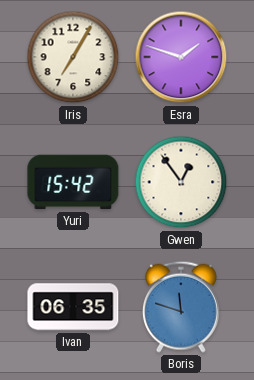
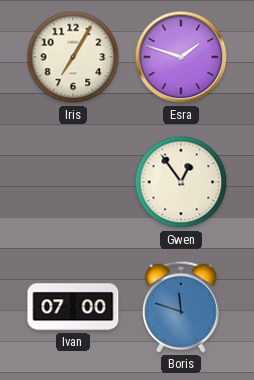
Yuri: 15:42 -> none
Ivan: 06:35 -> 07:00
